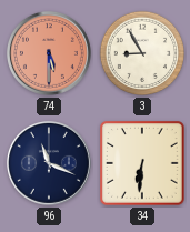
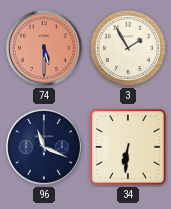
3: 8:55 -> 1:55
